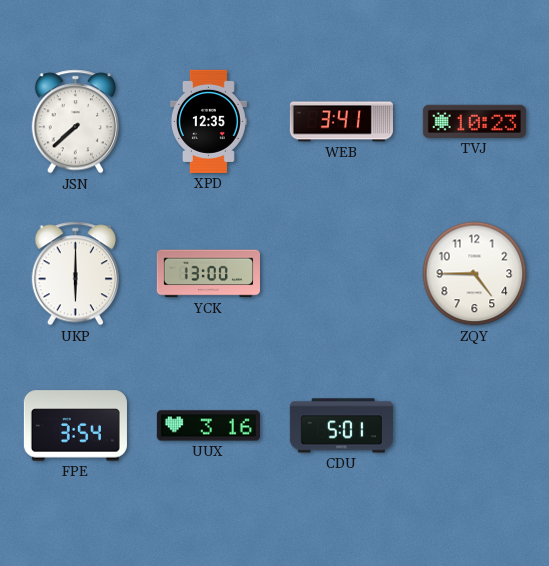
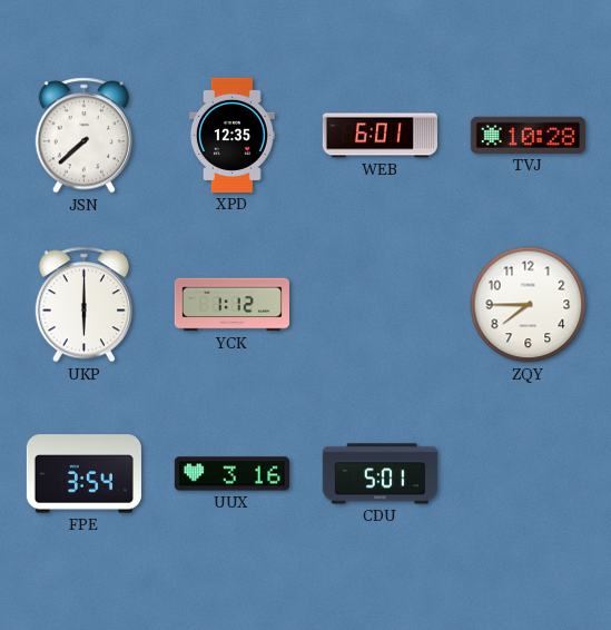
WEB: 3:41 -> 6:01
TVJ: 10:23 -> 10:28
YCK: 13:00 -> 1:12
ZQY: 4:45 -> 7:45
